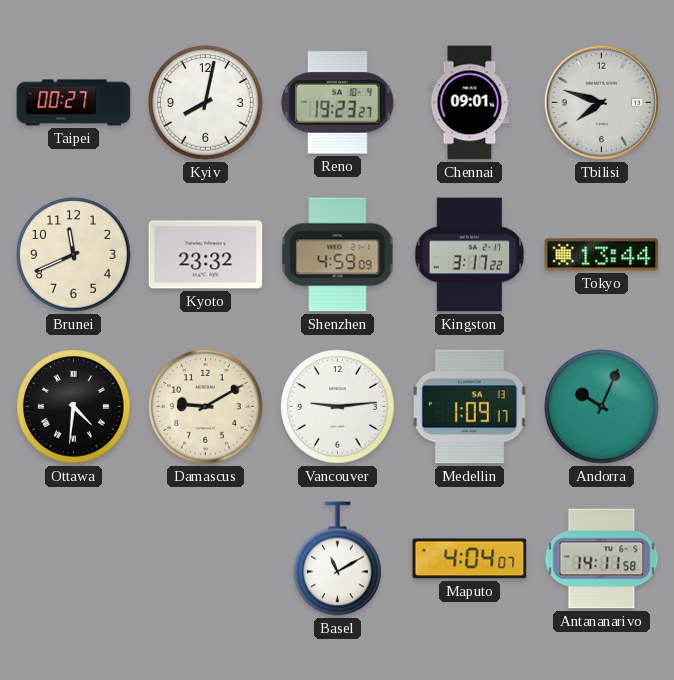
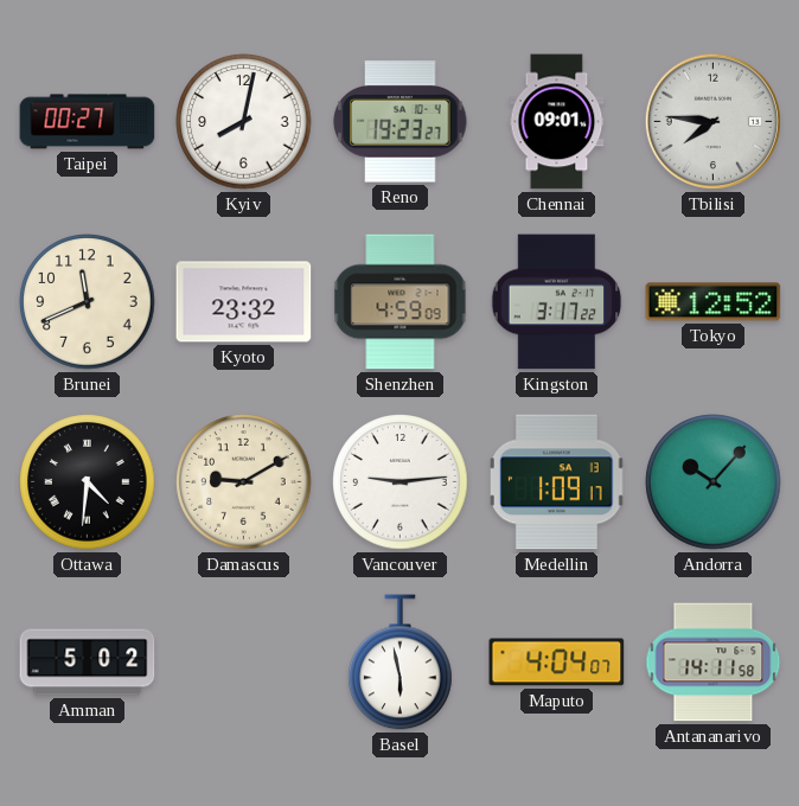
Tbilisi: 7:48 -> 7:46
Tokyo: 13:44 -> 12:52
Andorra: 10:04 -> 10:07
Amman: none -> 5:02
Basel: 11:10 -> 5:58
